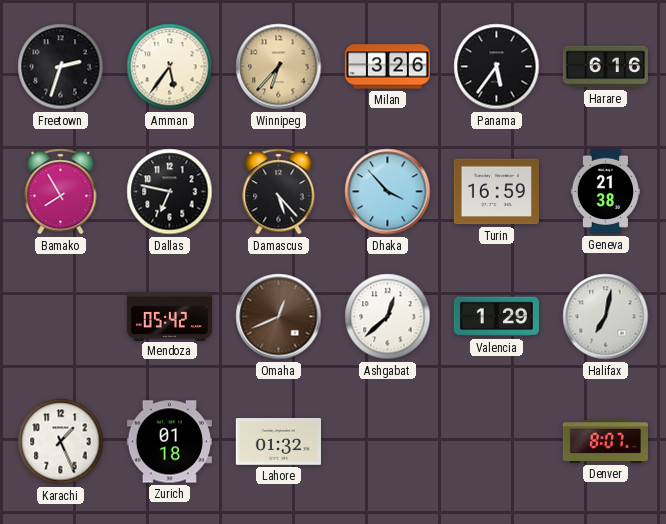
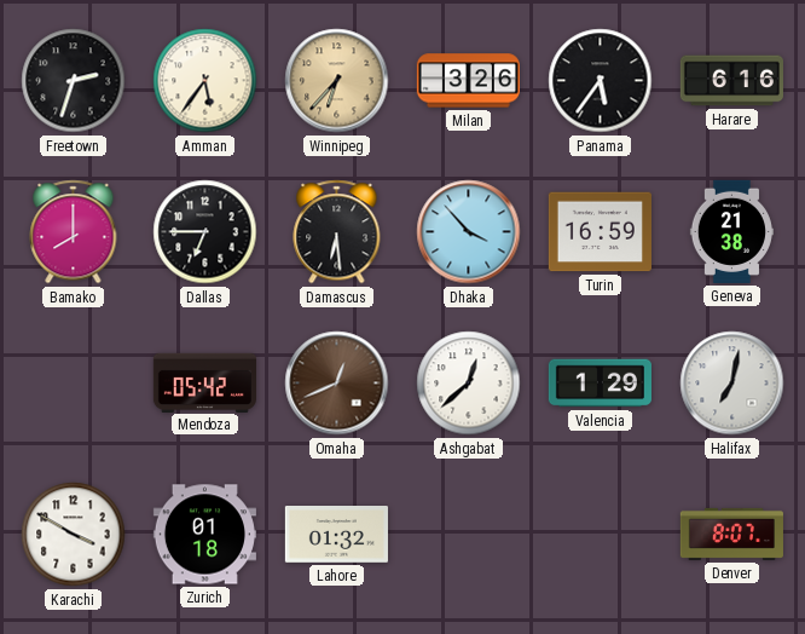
Bamako: 7:55 -> 8:00
Dallas: 6:47 -> 6:45
Damascus: 5:23 -> 6:29
Karachi: 1:26 -> 3:50
